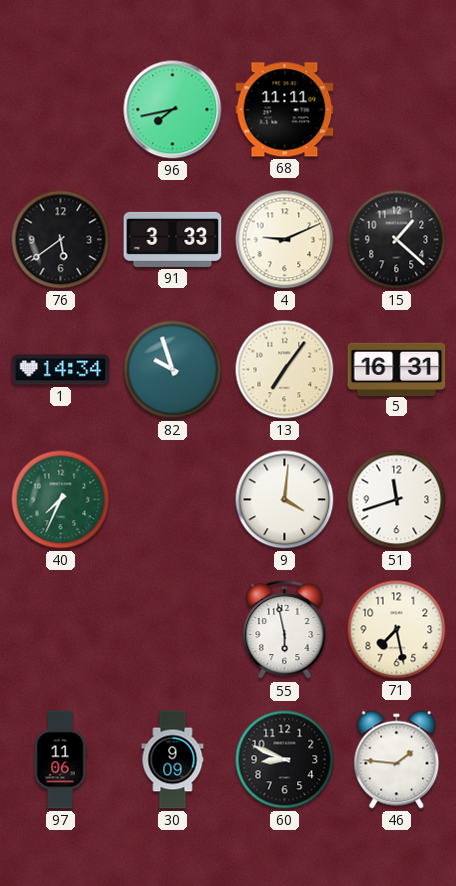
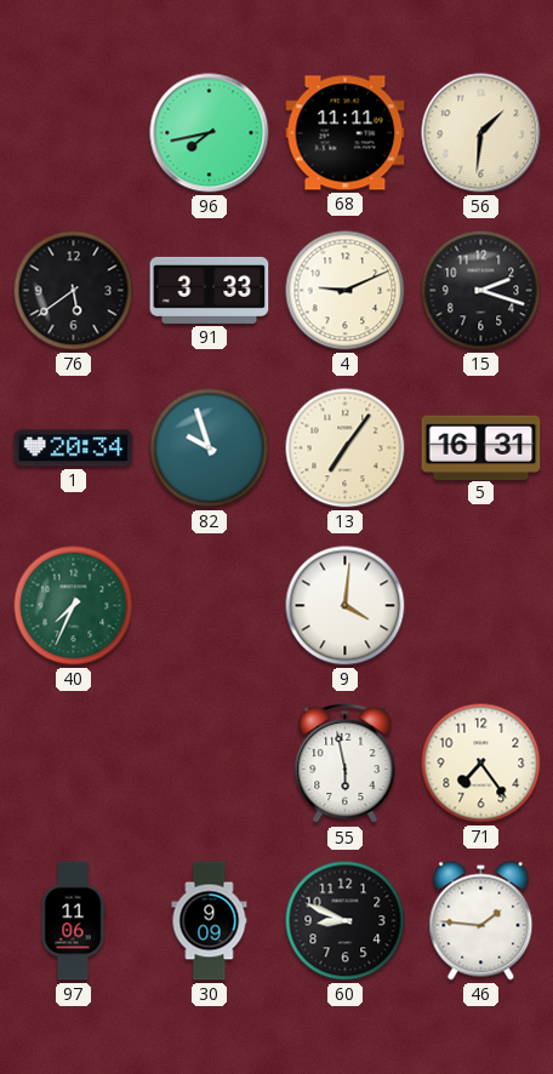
56: none -> 1:31
15: 1:22 -> 2:18
1: 14:34 -> 20:34
51: 11:42 -> none
71: 7:28 -> 7:24
